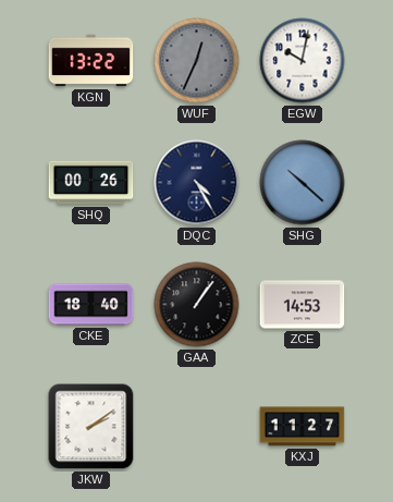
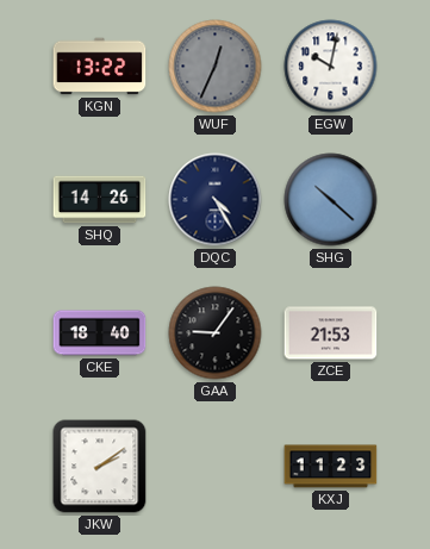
SHQ: 00:26 -> 14:26
GAA: 1:06 -> 9:06
ZCE: 14:53 -> 21:53
KXJ: 11:27 -> 11:23
